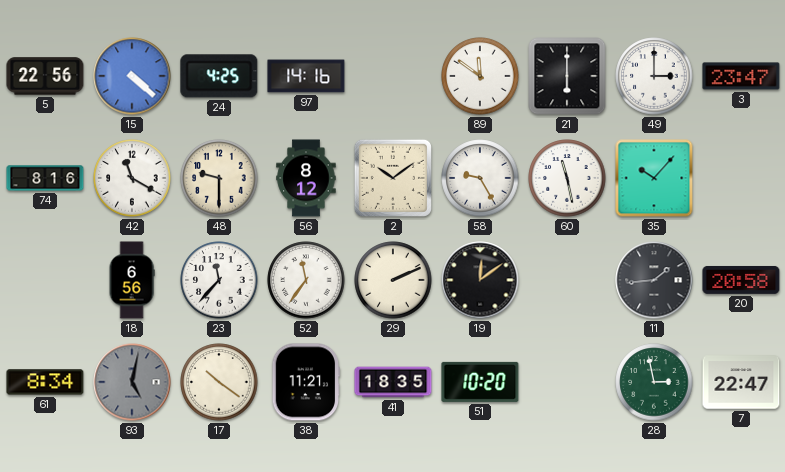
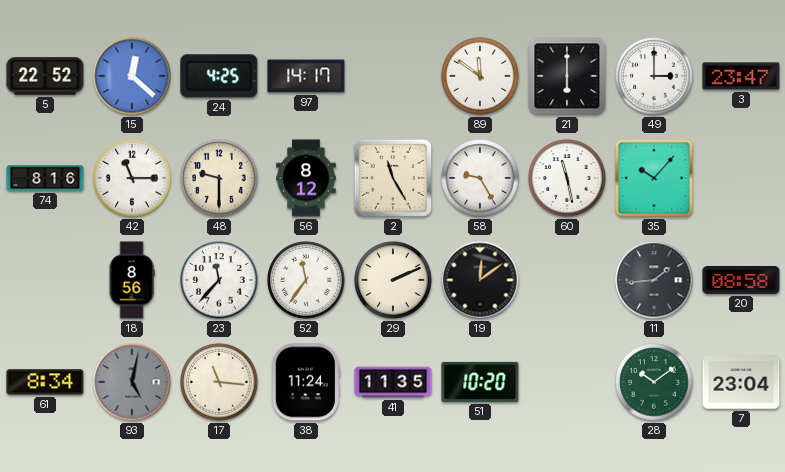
5: 22:56 -> 22:52
15: 4:22 -> 12:22
97: 14:16 -> 14:17
42: 11:20 -> 11:15
2: 10:09 -> 11:25
18: 6:56 -> 8:56
20: 20:58 -> 08:58
17: 10:21 -> 11:16
38: 11:21 -> 11:24
41: 18:35 -> 11:35
28: 2:58 -> 10:09
7: 22:47 -> 23:04
